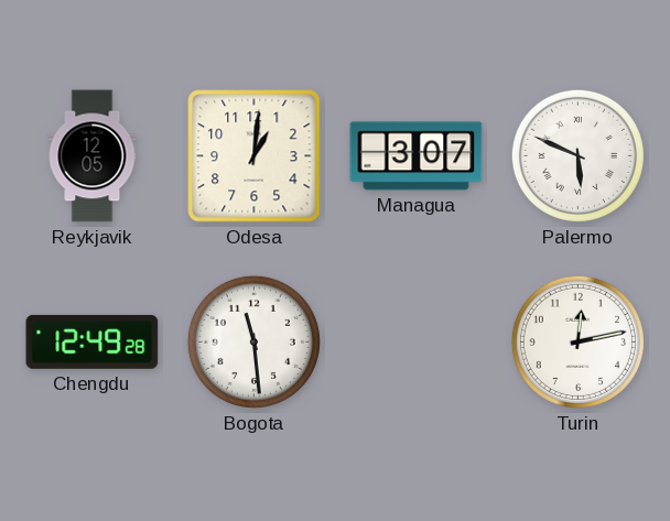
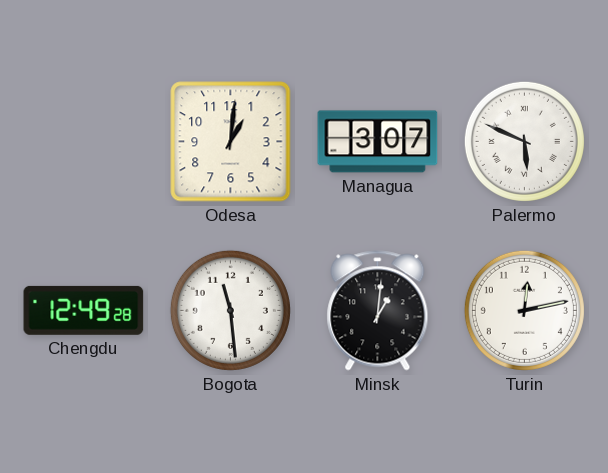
Reykjavik: 12:05 -> none
Minsk: none -> 1:01
